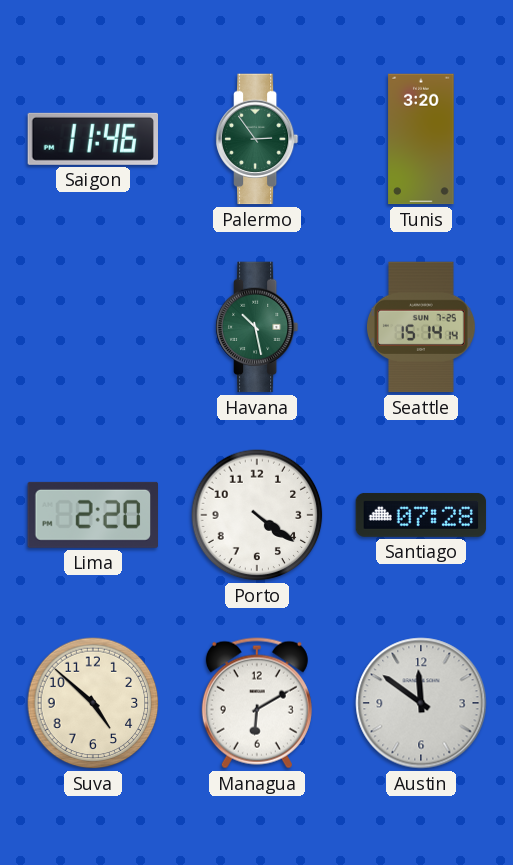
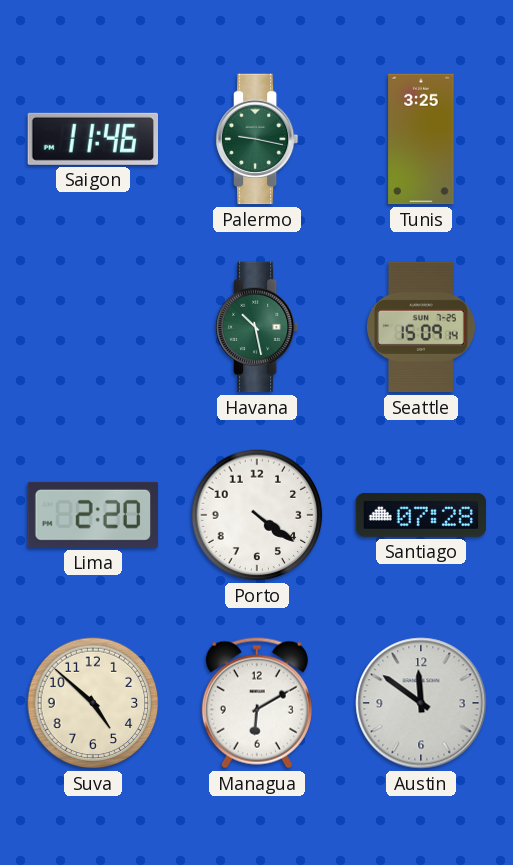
Palermo: 2:54 -> 9:17
Tunis: 3:20 -> 3:25
Seattle: 15:14 -> 15:09
